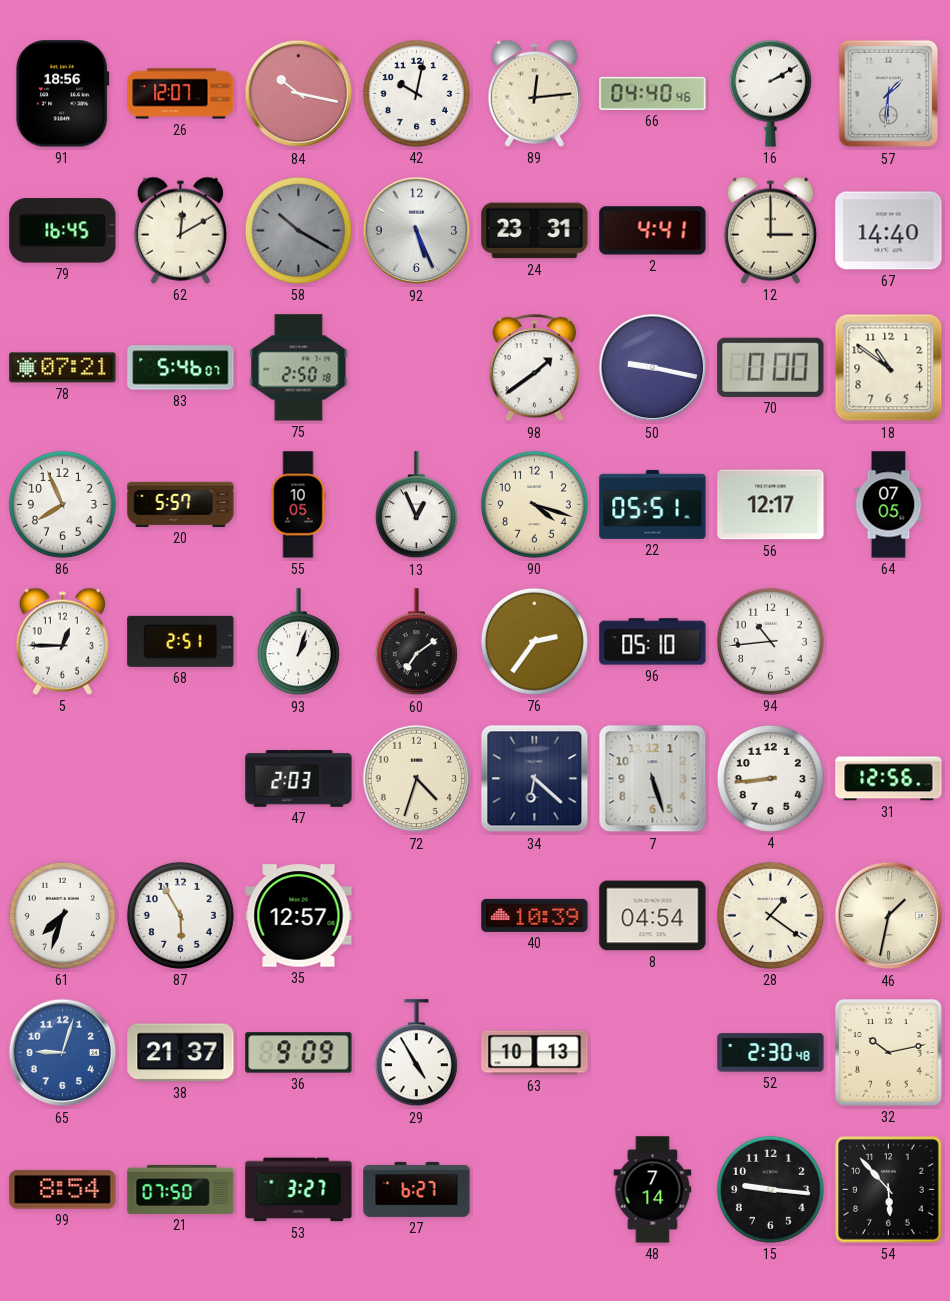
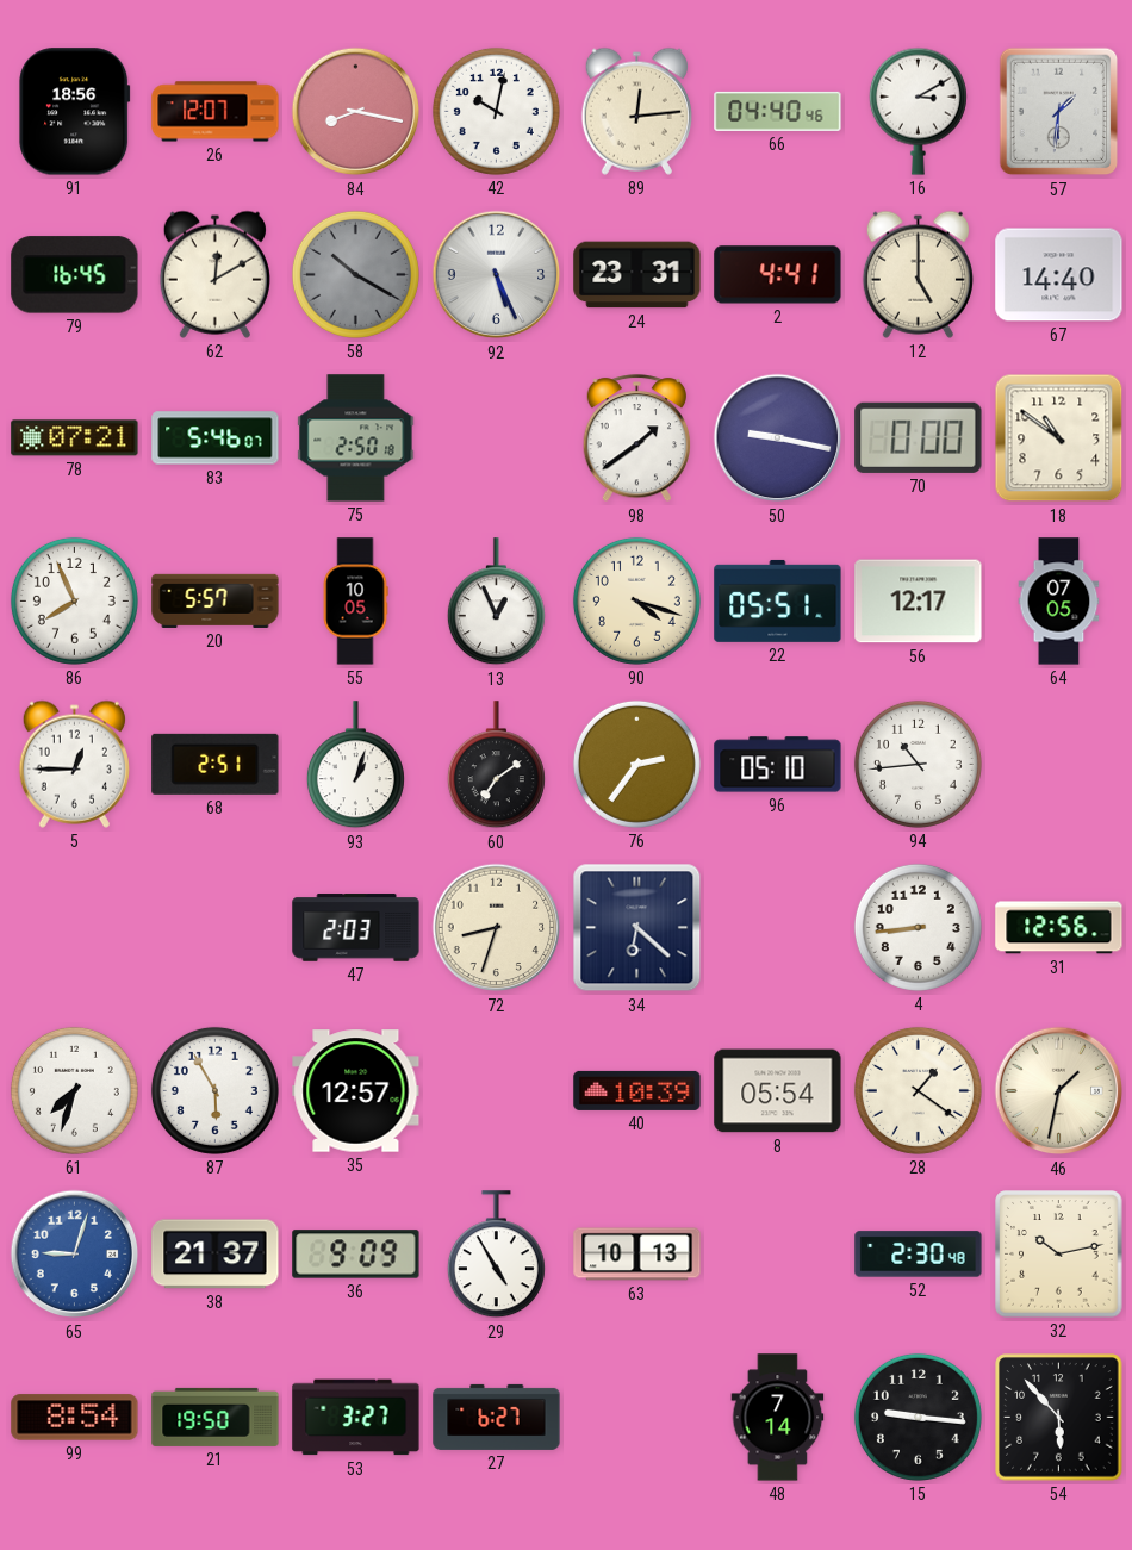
84: 10:17 -> 8:17
16: 2:10 -> 3:10
12: 3:00 -> 5:00
72: 4:33 -> 8:33
7: 5:27 -> none
8: 04:54 -> 05:54
21: 07:50 -> 19:50
